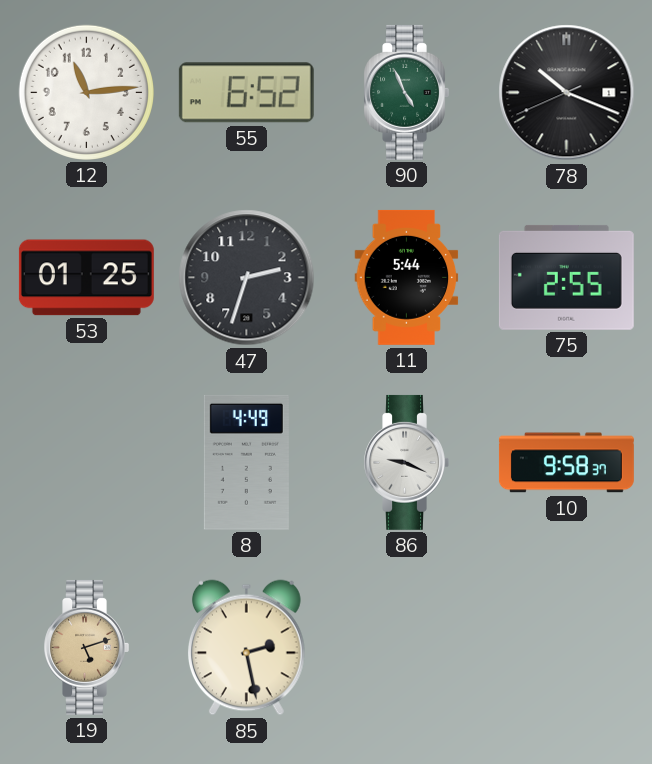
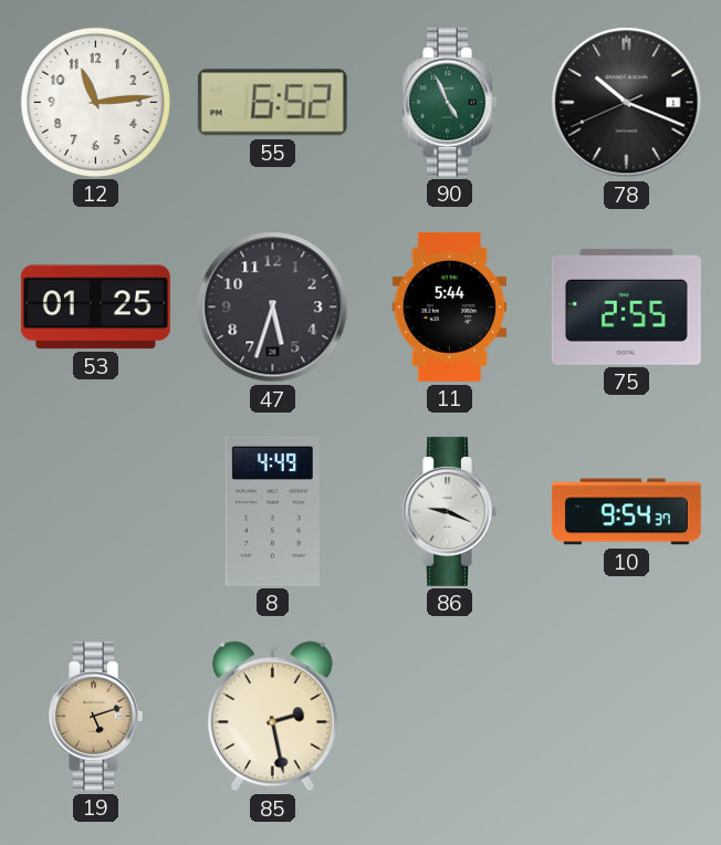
47: 2:33 -> 5:33
10: 9:58 -> 9:54
